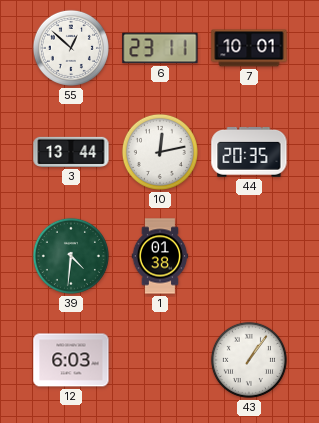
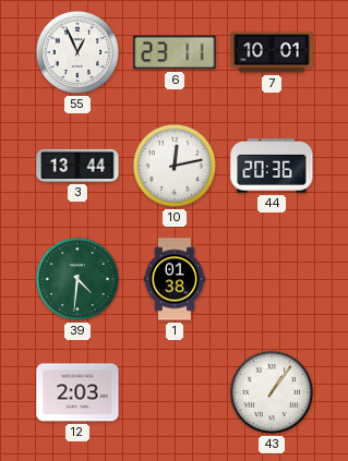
55: 12:52 -> 12:56
44: 20:35 -> 20:36
12: 6:03 -> 2:03
